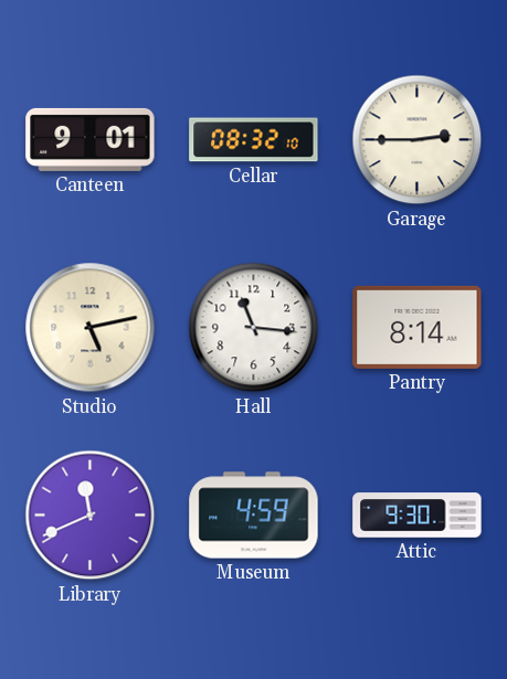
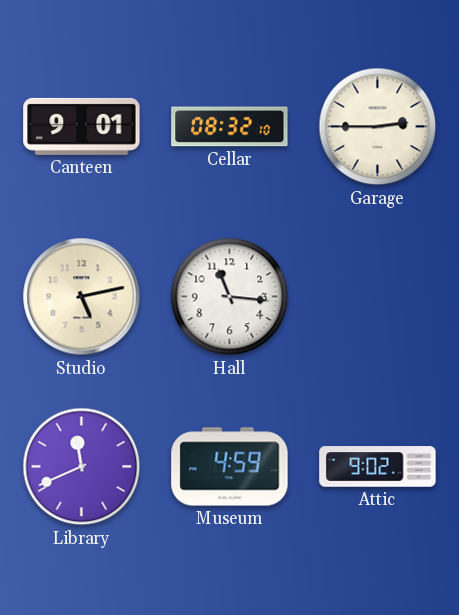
Pantry: 8:14 -> none
Attic: 9:30 -> 9:02
